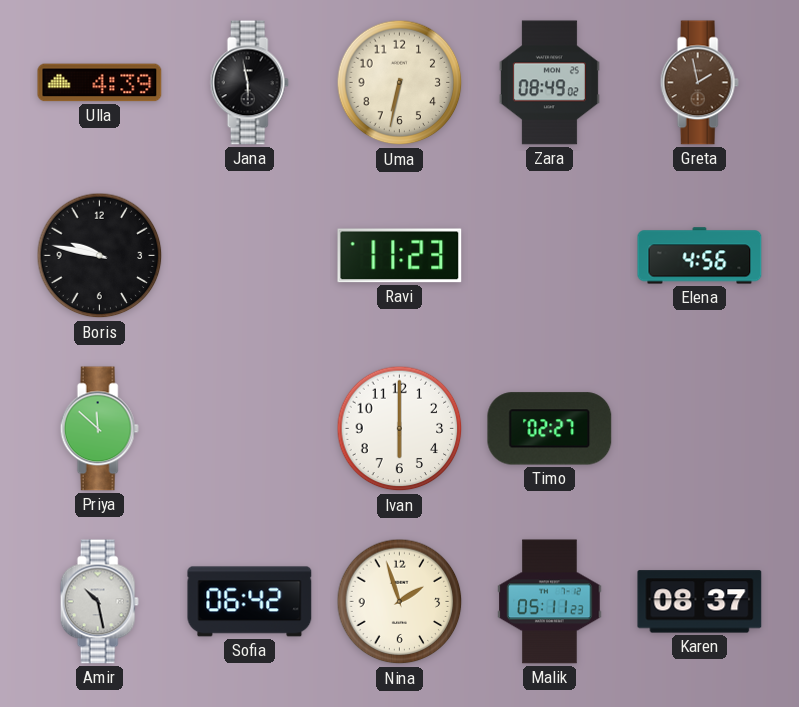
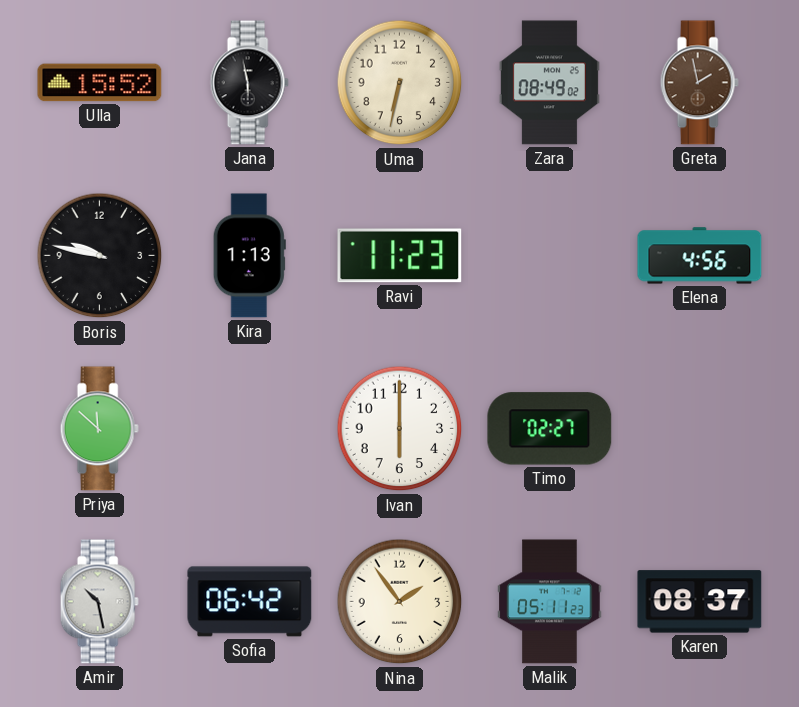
Ulla: 4:39 -> 15:52
Kira: none -> 1:13
Nina: 1:57 -> 1:54
